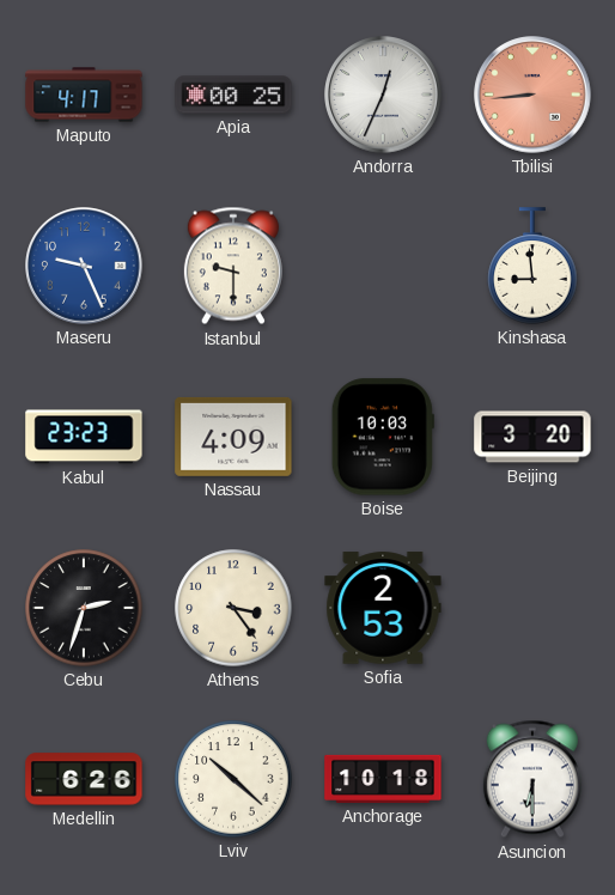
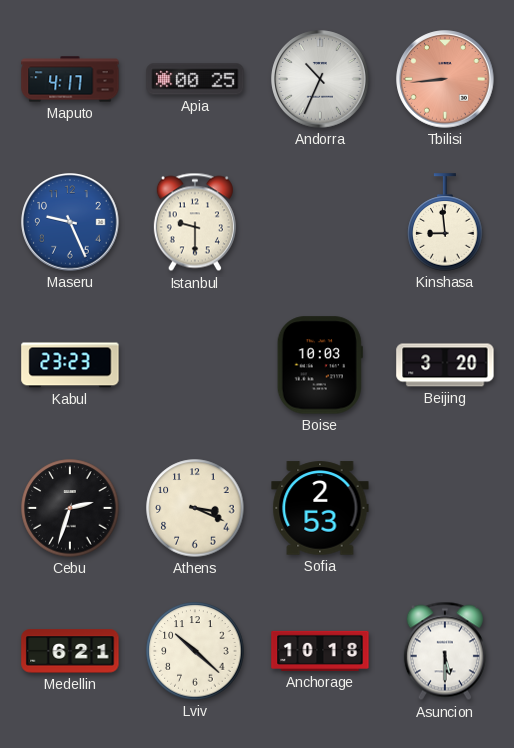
Andorra: 12:34 -> 10:34
Nassau: 4:09 -> none
Athens: 3:24 -> 3:19
Medellin: 6:26 -> 6:21
Asuncion: 6:30 -> 5:30
